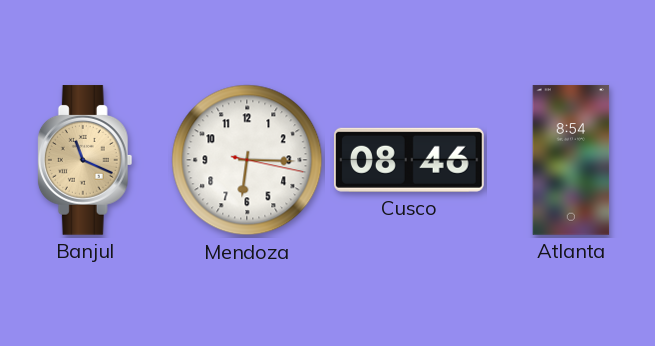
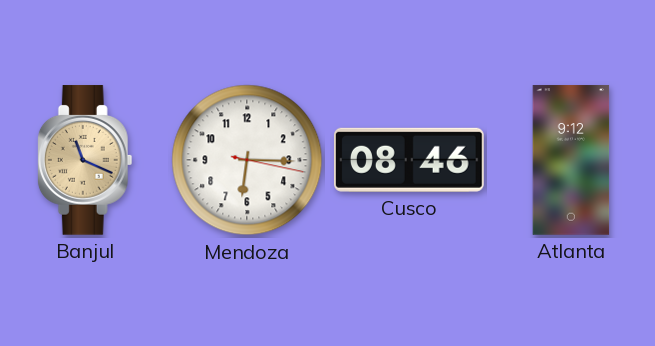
Atlanta: 8:54 -> 9:12
